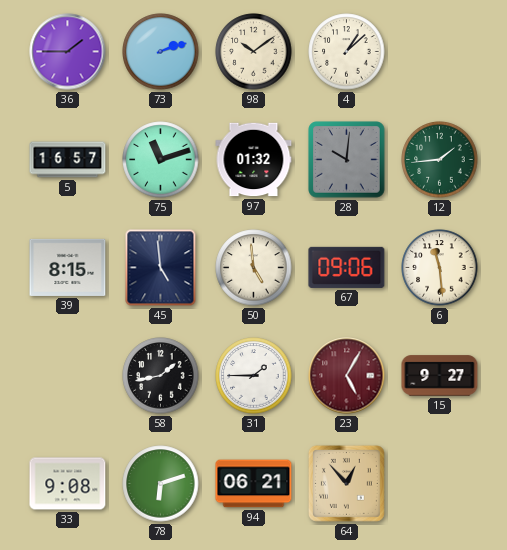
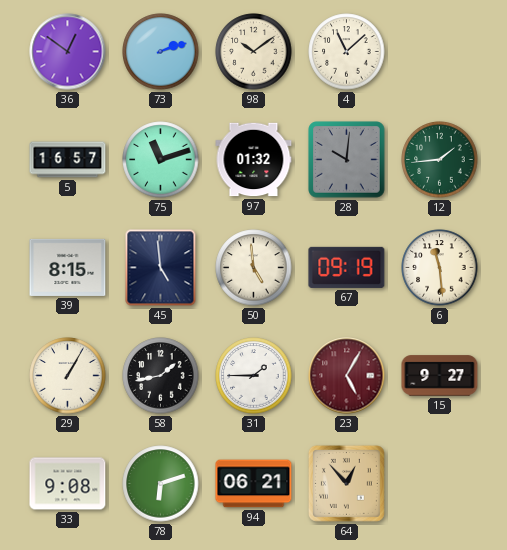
36: 1:45 -> 12:51
4: 1:08 -> 11:08
67: 09:06 -> 09:19
29: none -> 1:05
